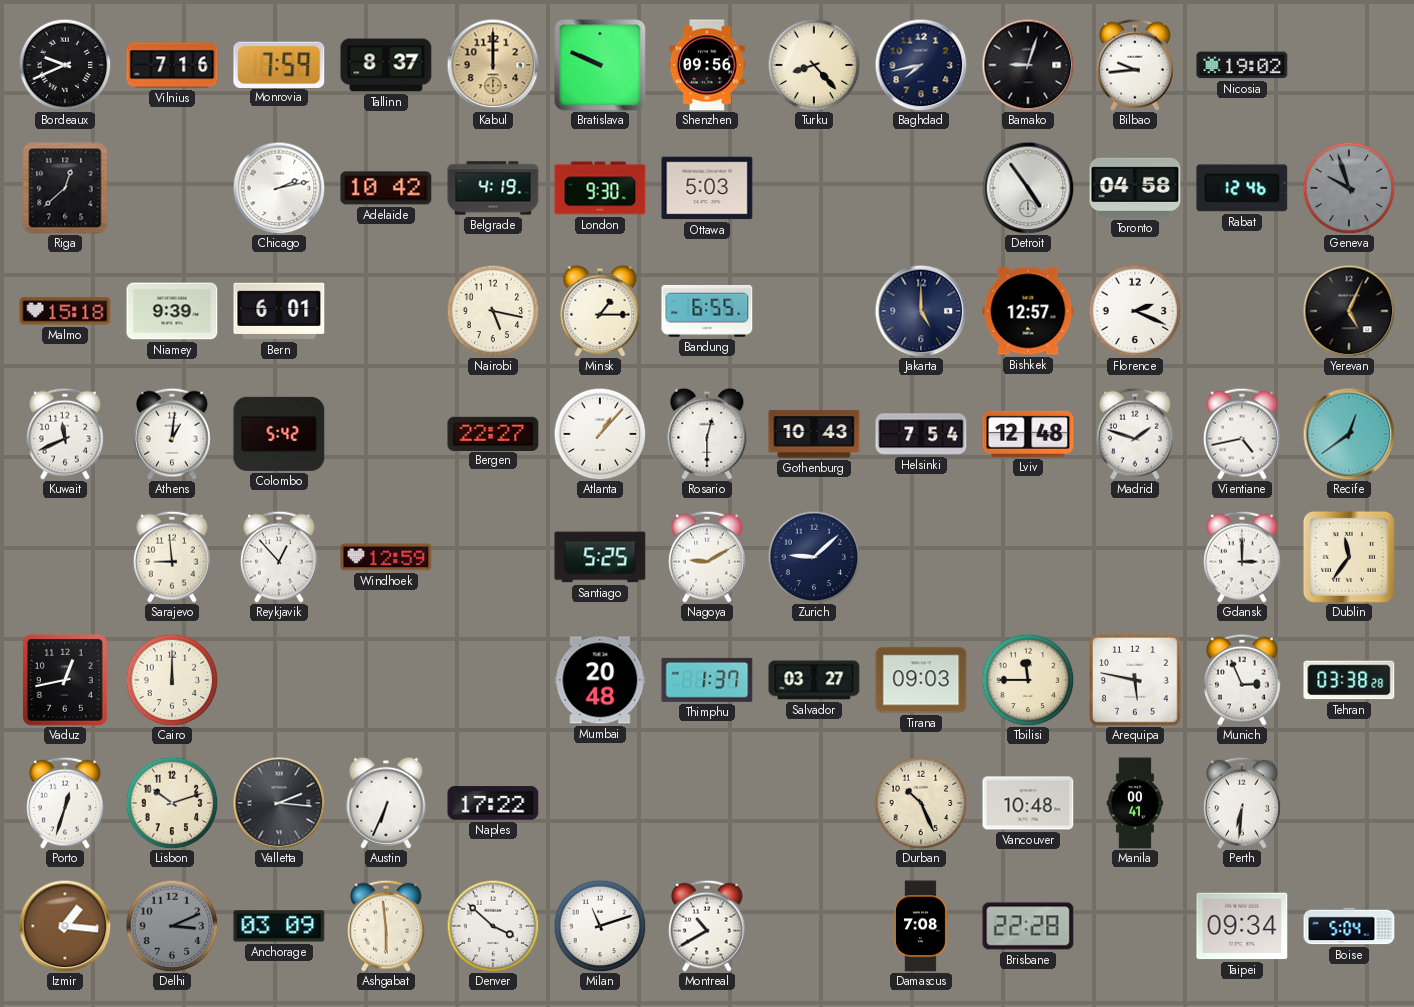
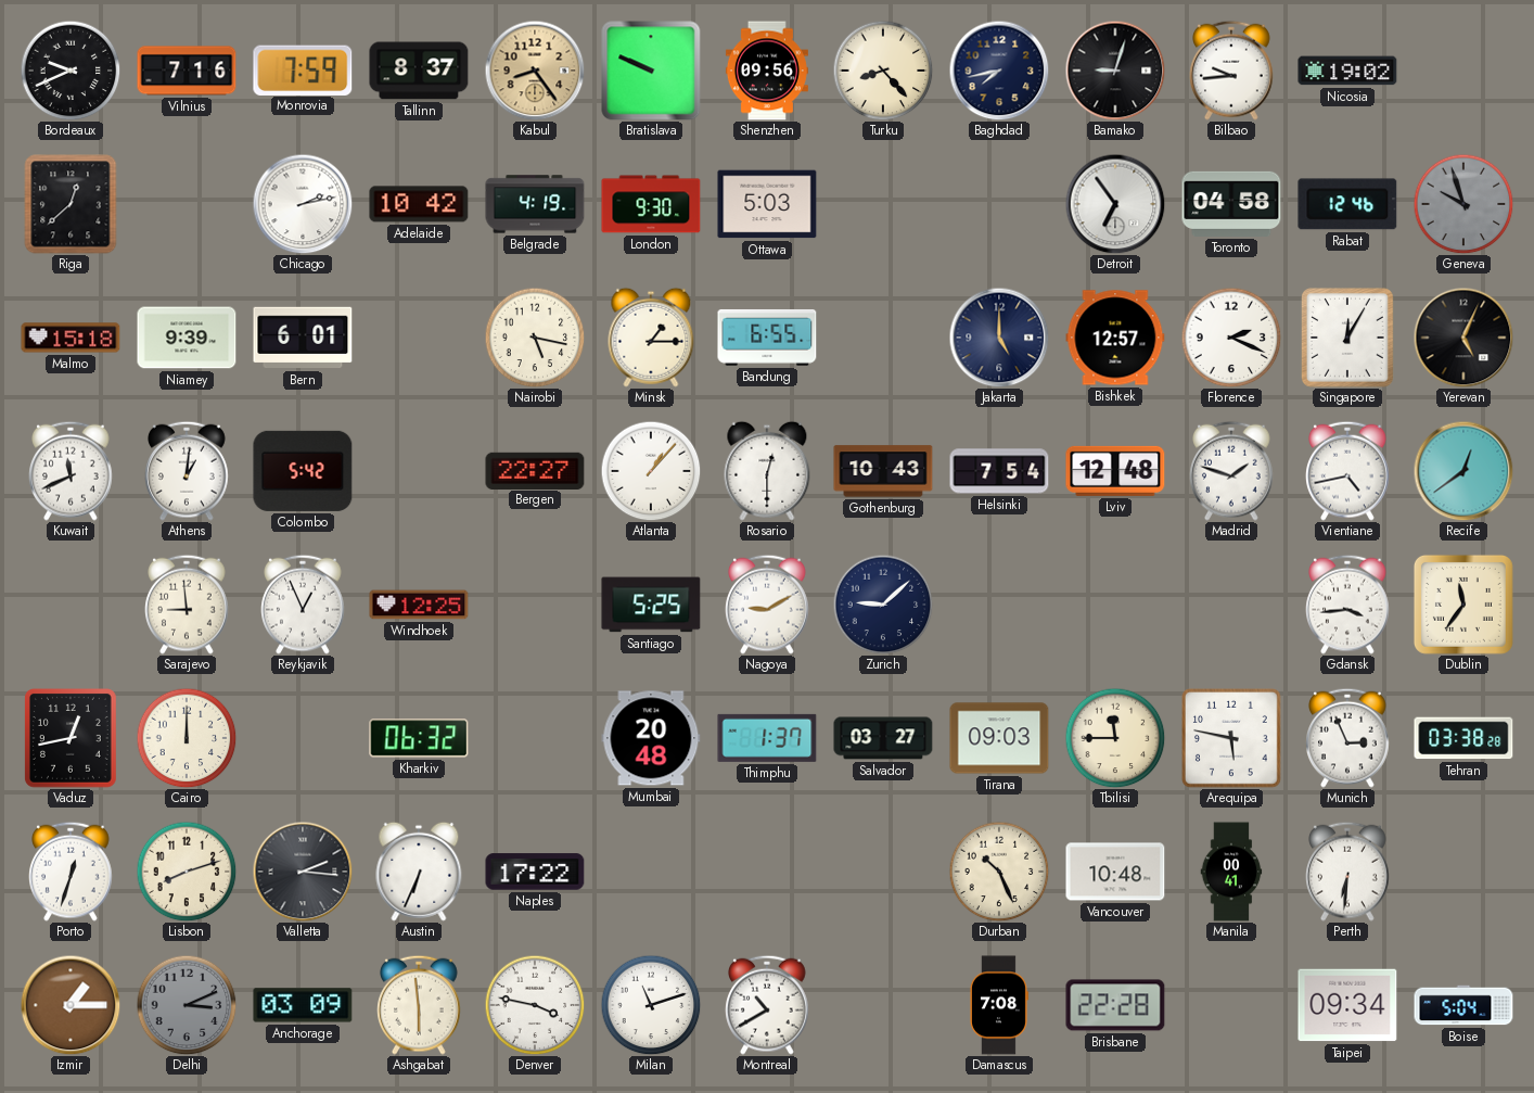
Kabul: 12:00 -> 8:24
Detroit: 4:54 -> 6:54
Singapore: none -> 12:05
Reykjavik: 12:53 -> 12:56
Windhoek: 12:59 -> 12:25
Gdansk: 3:00 -> 3:44
Kharkiv: none -> 06:32
Lisbon: 10:12 -> 8:12
Izmir: 1:16 -> 1:15
Denver: 3:52 -> 3:47
